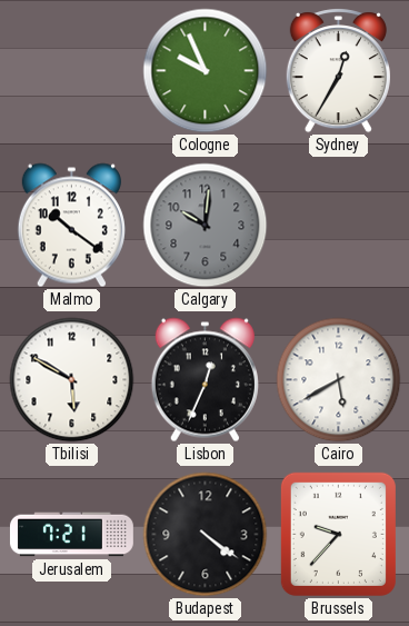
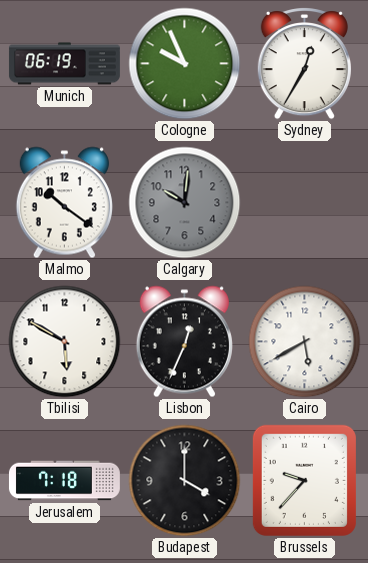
Munich: none -> 06:19
Jerusalem: 7:21 -> 7:18
Budapest: 4:21 -> 4:00
